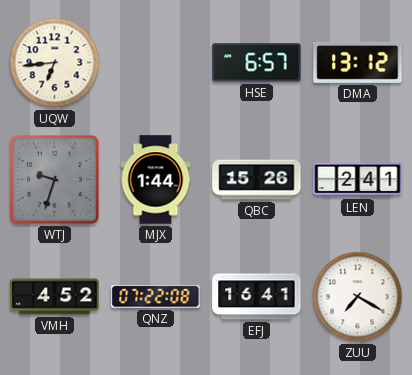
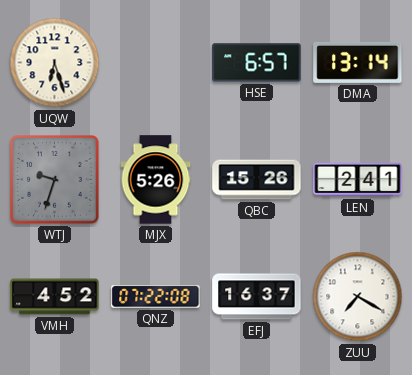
UQW: 6:44 -> 6:27
DMA: 13:12 -> 13:14
MJX: 1:44 -> 5:26
EFJ: 16:41 -> 16:37
